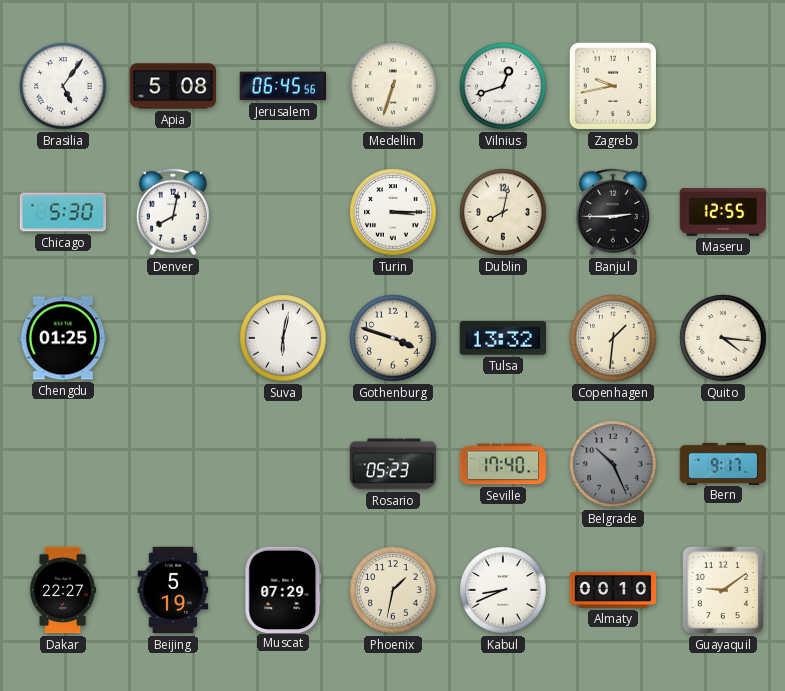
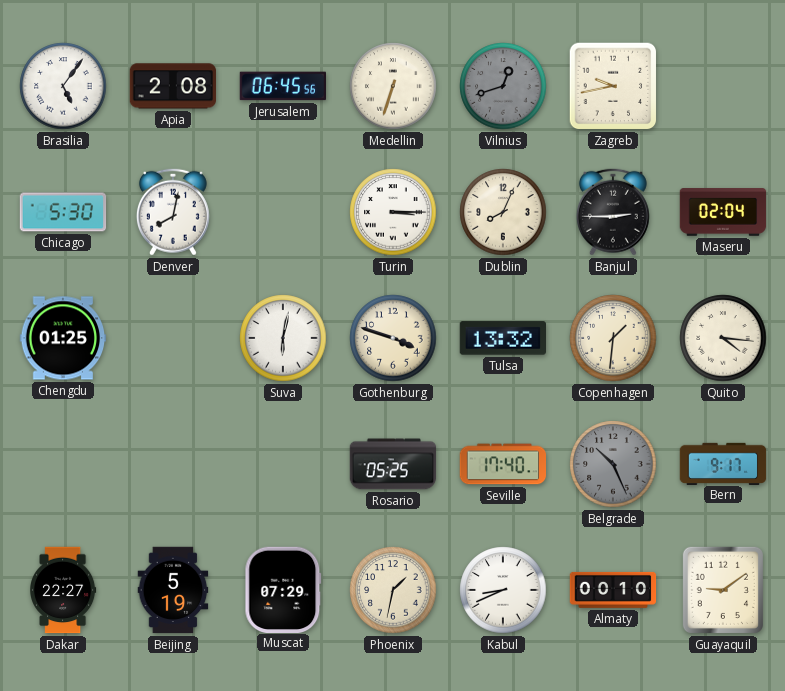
Apia: 5:08 -> 2:08
Vilnius dial: white -> grey
Dublin: 8:02 -> 8:04
Maseru: 12:55 -> 02:04
Rosario: 05:23 -> 05:25
